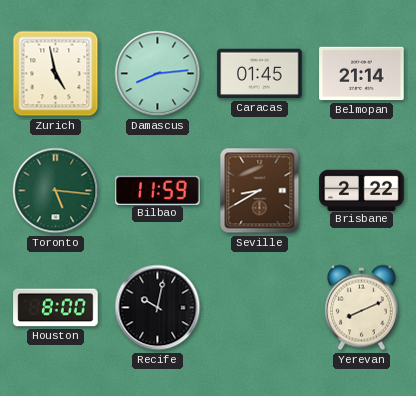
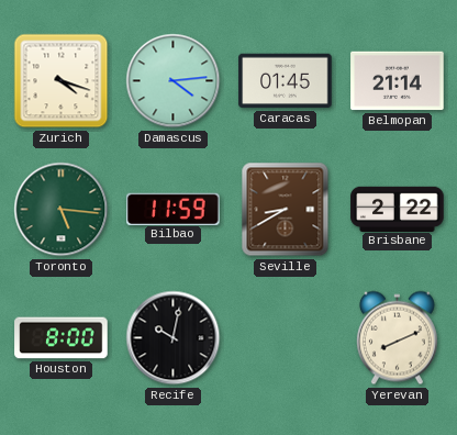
Zurich: 4:58 -> 4:18
Damascus: 8:14 -> 4:14
